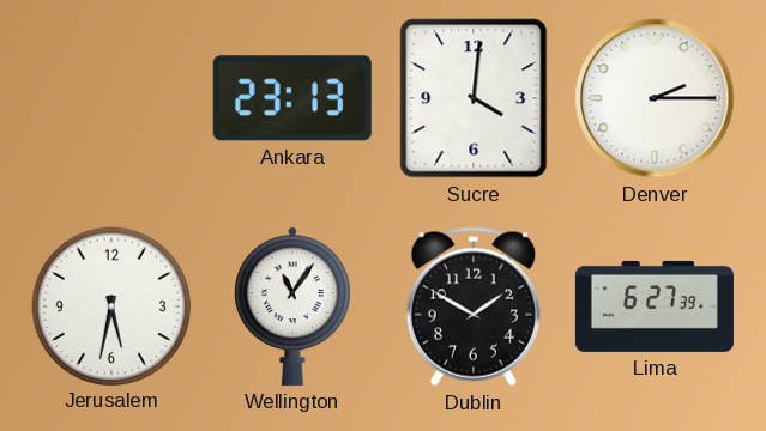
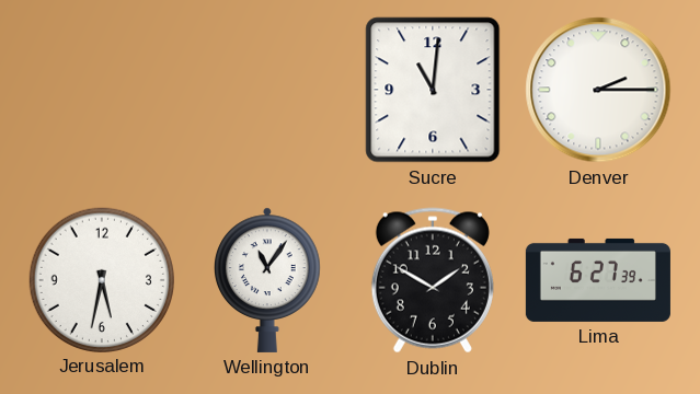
Ankara: 23:13 -> none
Sucre: 4:01 -> 11:01
